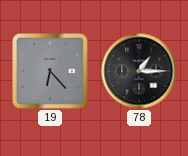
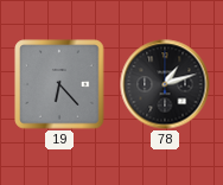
78: 1:15 -> 1:12
